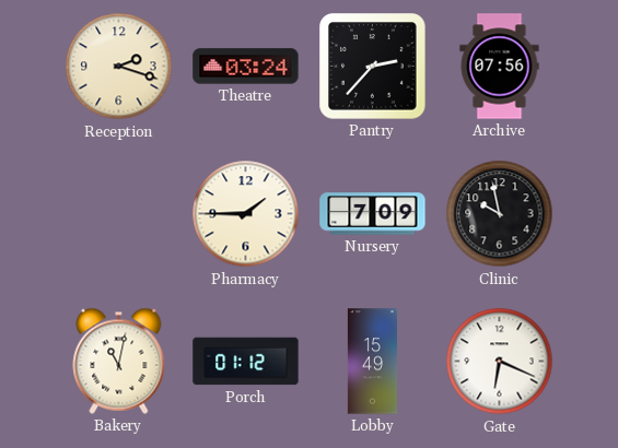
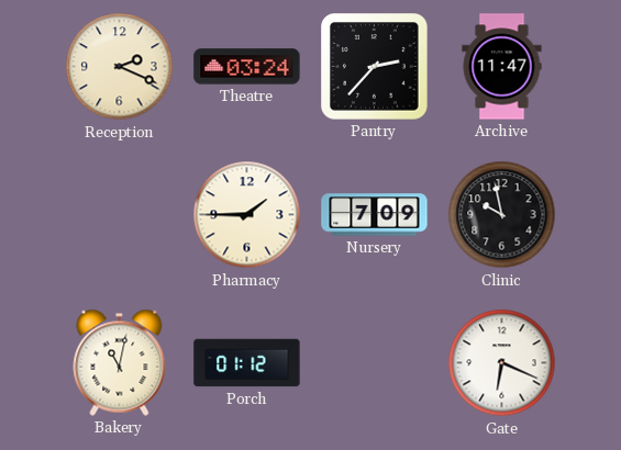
Reception: 2:18 -> 2:19
Archive: 07:56 -> 11:47
Lobby: 15:49 -> none
